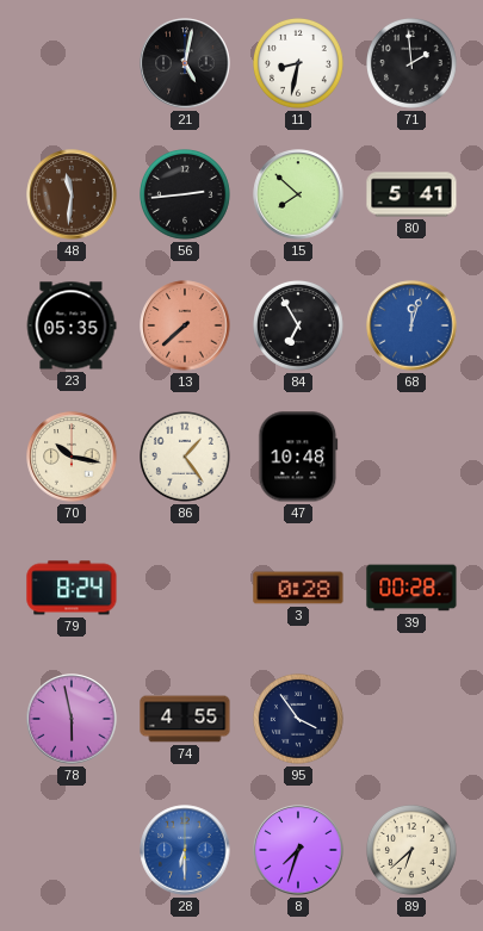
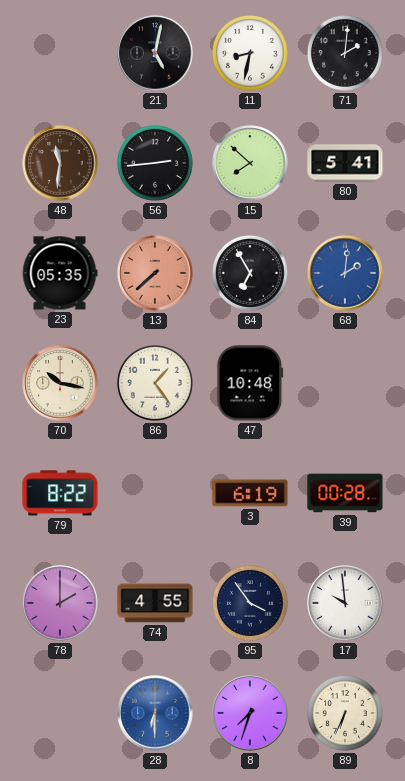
71: 1:59 -> 2:01
68: 12:03 -> 2:01
79: 8:24 -> 8:22
3: 0:28 -> 6:19
78: 5:58 -> 2:00
17: none -> 9:59
89: 6:38 -> 6:34
